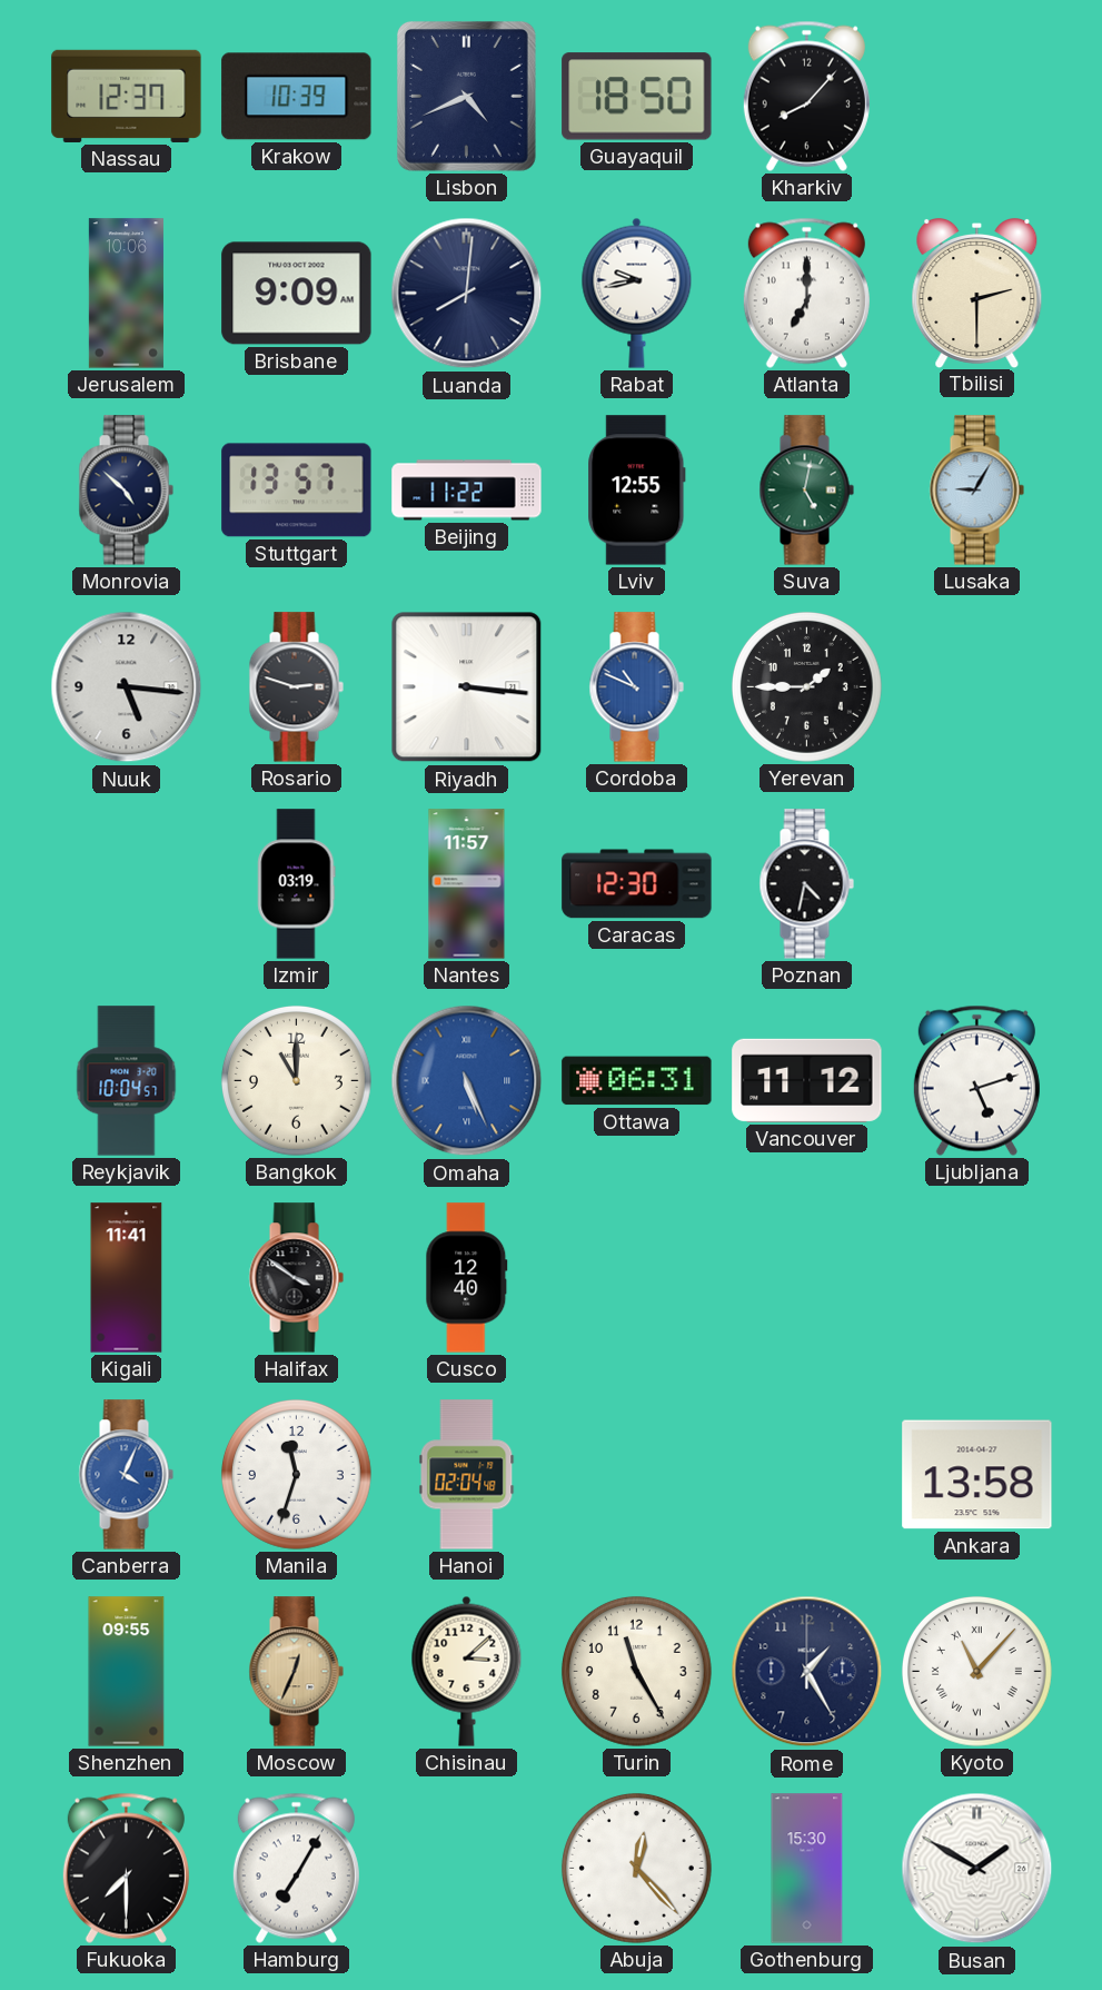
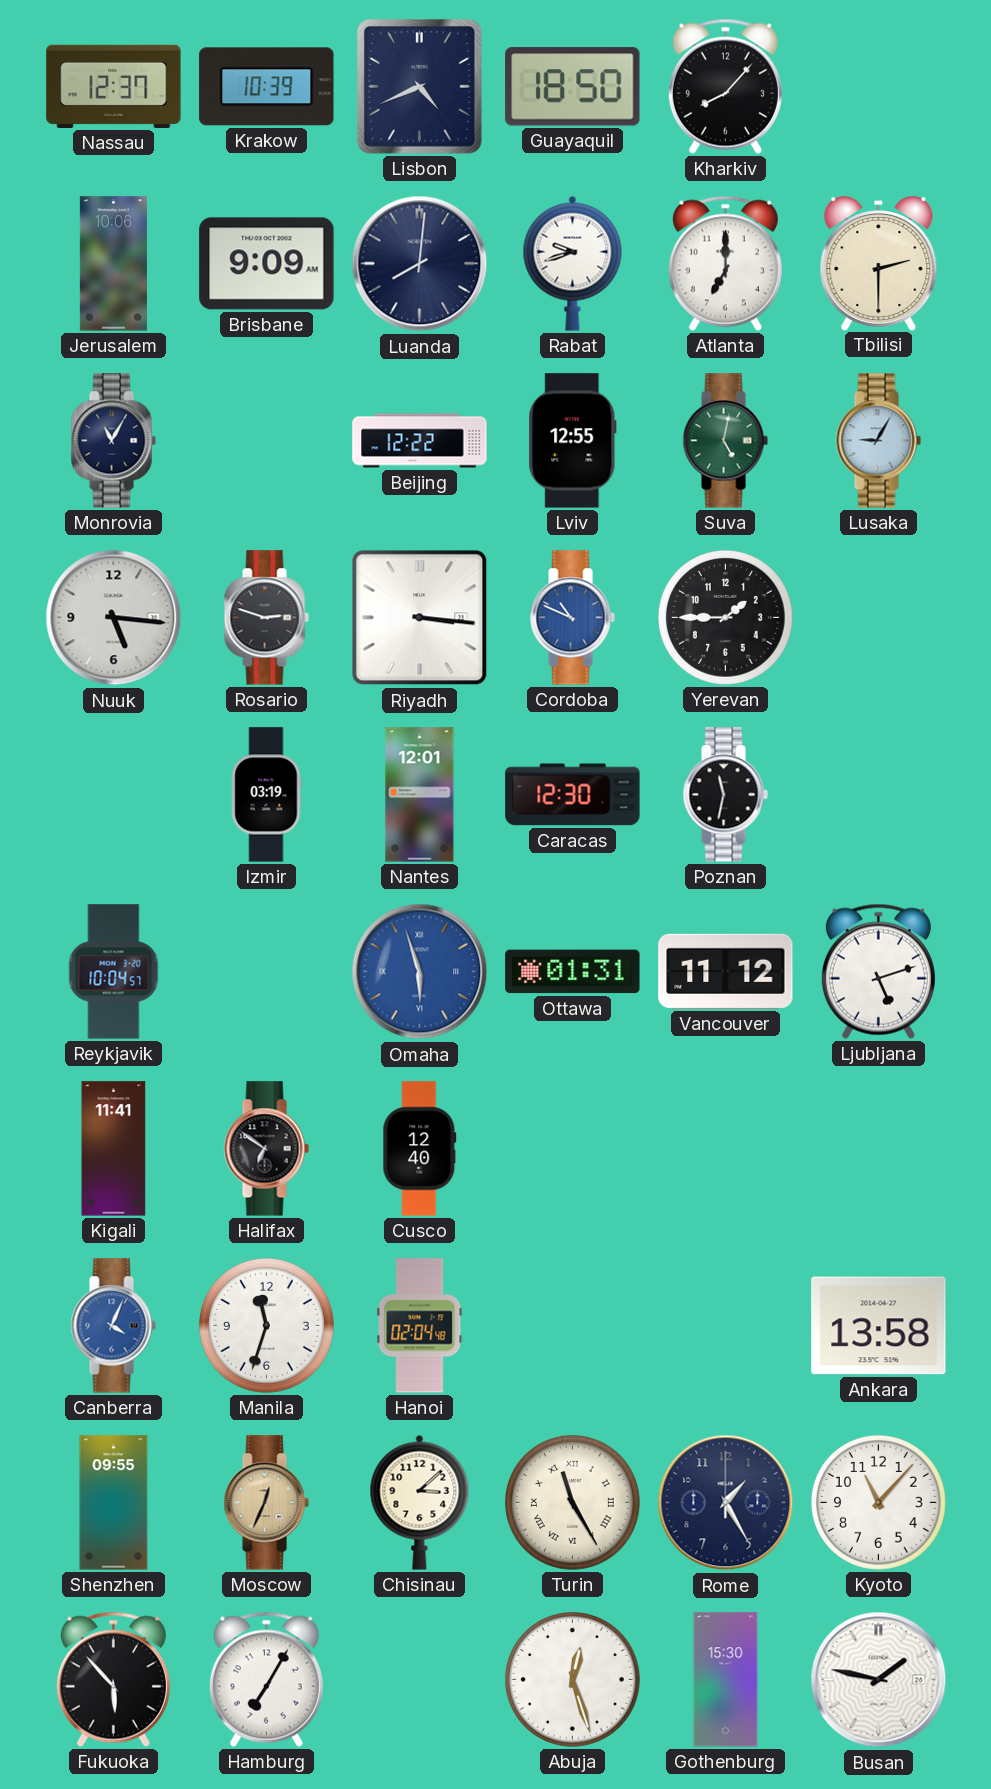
Rabat: 9:43 -> 9:42
Monrovia: 4:52 -> 11:05
Stuttgart: 13:57 -> none
Beijing: 11:22 -> 12:22
Nantes: 11:57 -> 12:01
Poznan: 4:32 -> 11:32
Bangkok: 11:00 -> none
Omaha: 5:26 -> 5:57
Ottawa: 06:31 -> 01:31
Halifax: 3:51 -> 6:51
Turin numerals: Arabic -> Roman
Kyoto numerals: Roman -> Arabic
Fukuoka: 7:30 -> 5:53
Abuja: 12:23 -> 12:27
Busan: 1:50 -> 1:47
